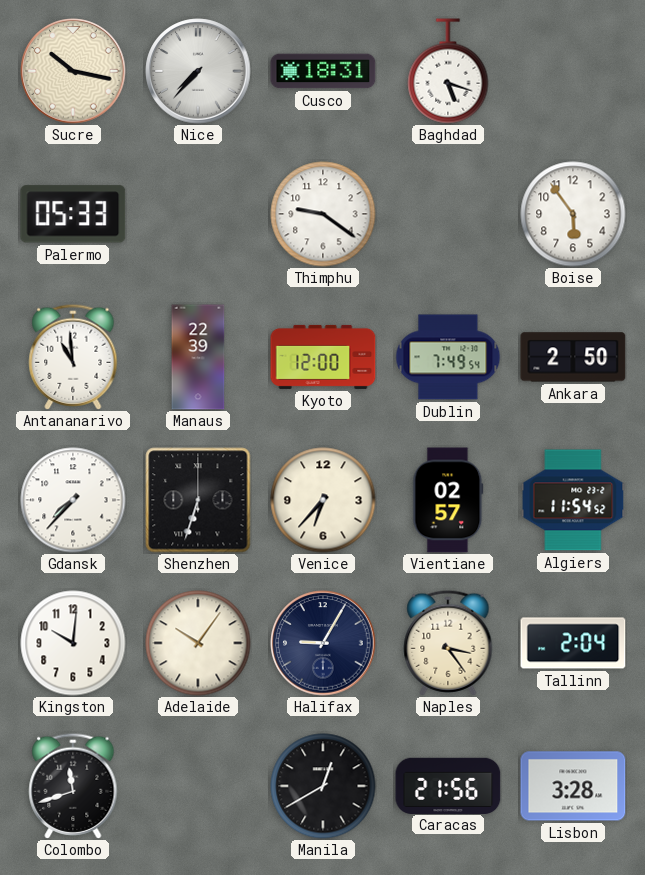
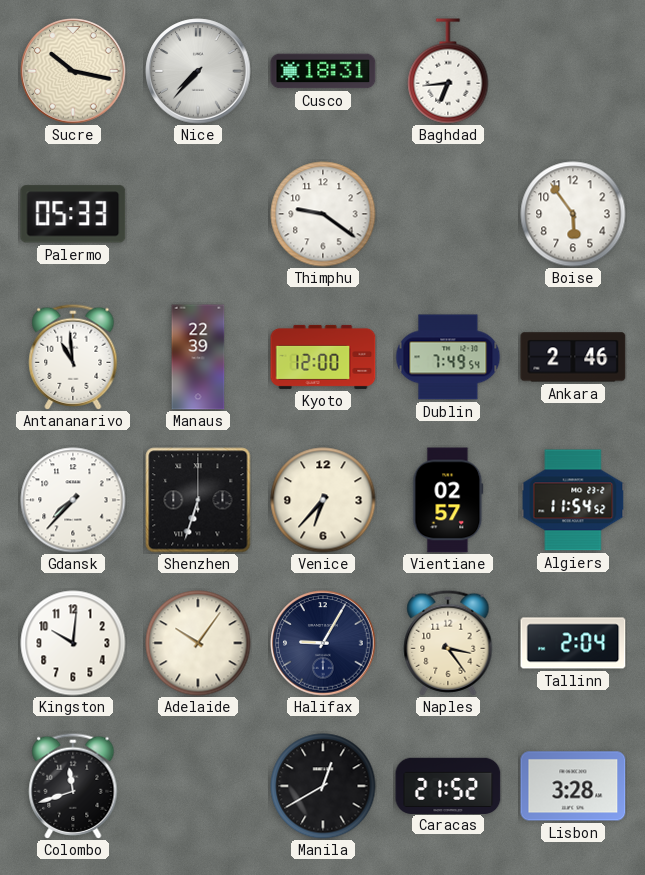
Baghdad: 5:18 -> 6:44
Ankara: 2:50 -> 2:46
Caracas: 21:56 -> 21:52
